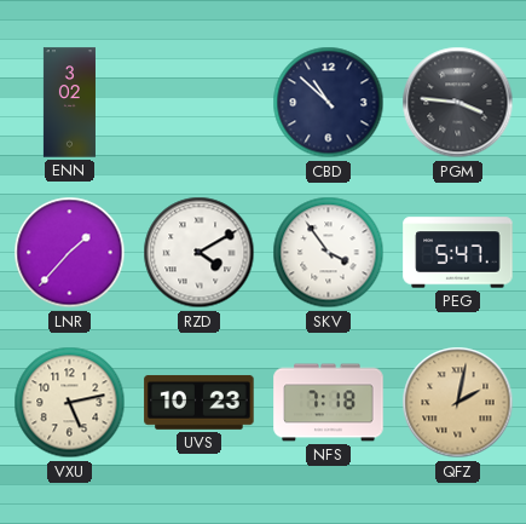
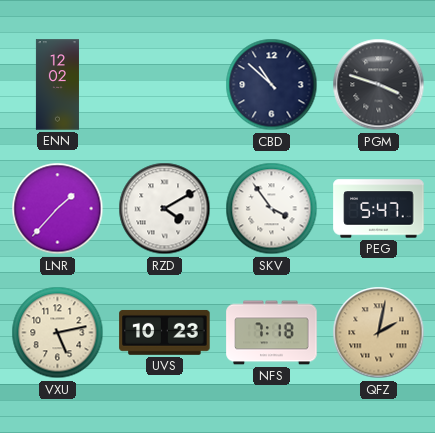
ENN: 3:02 -> 12:02
PGM: 3:46 -> 3:48
